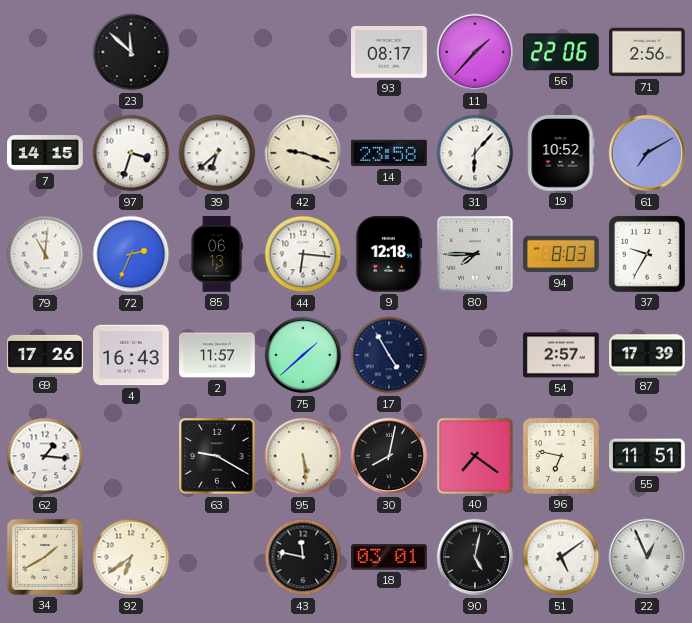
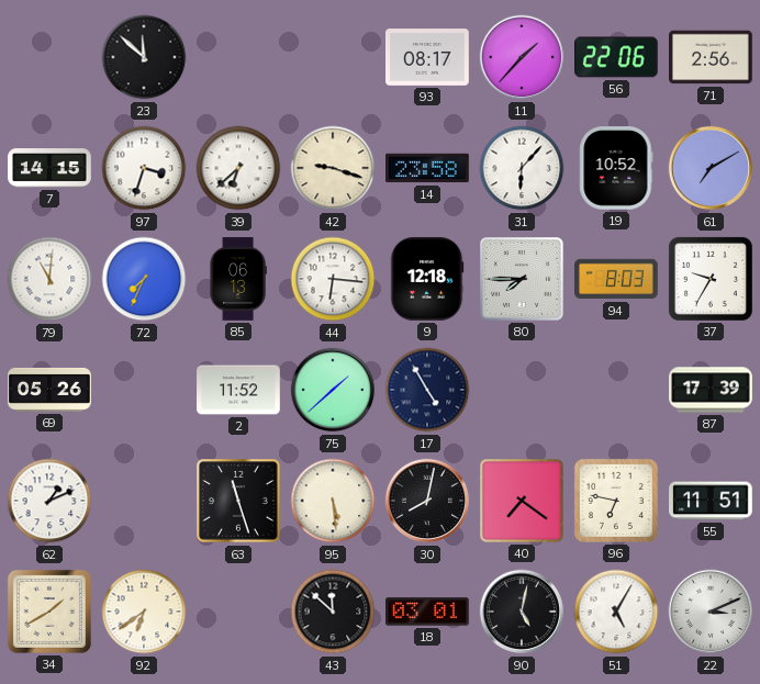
72: 2:34 -> 7:34
69: 17:26 -> 05:26
4: 16:43 -> none
2: 11:57 -> 11:52
54: 2:57 -> none
62: 1:16 -> 1:11
63: 9:20 -> 11:27
43: 11:47 -> 11:52
51: 5:09 -> 5:05
22: 12:56 -> 3:11
